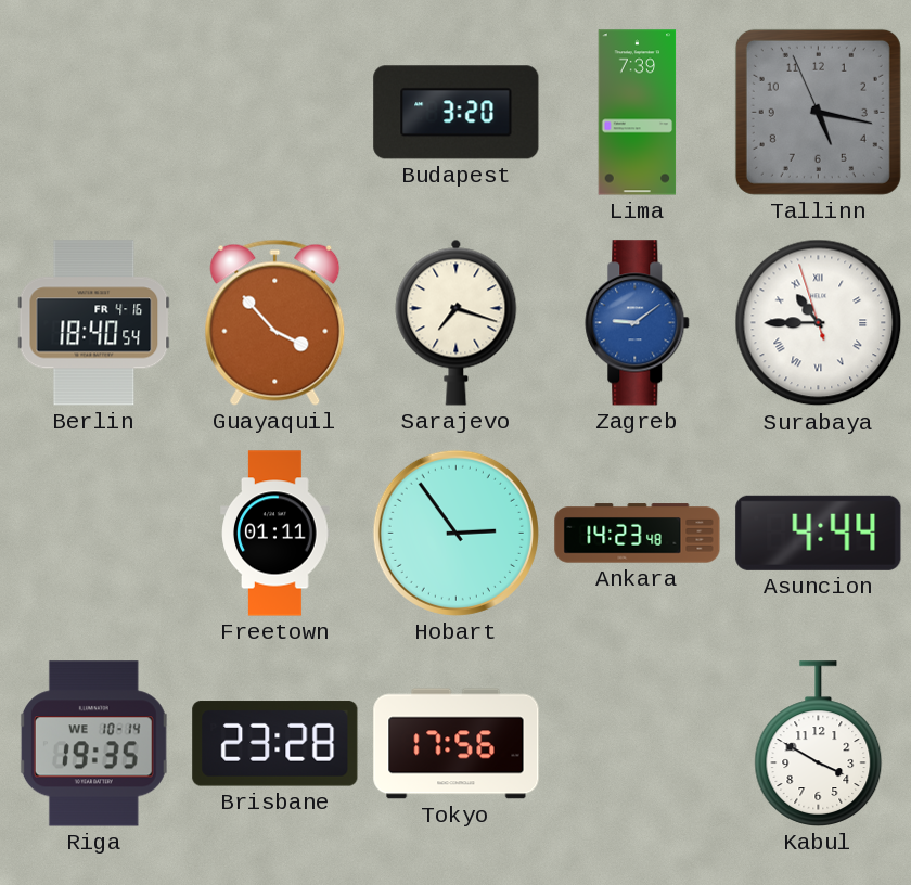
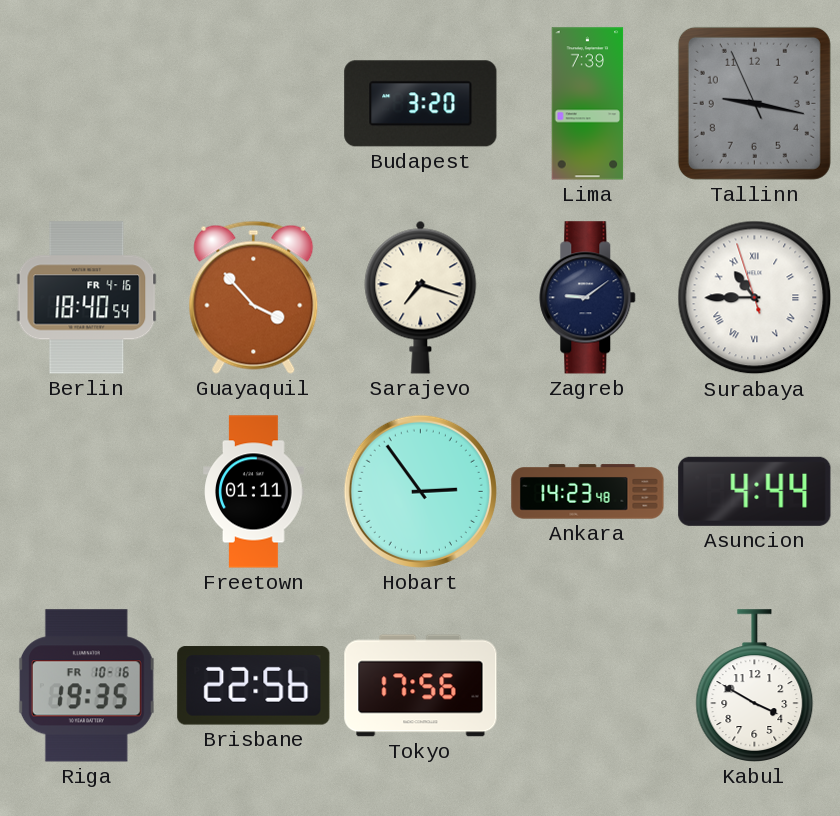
Tallinn: 5:16 -> 9:16
Zagreb dial: blue -> navy
Riga date: WE 10-14 -> FR 10-16
Brisbane: 23:28 -> 22:56
